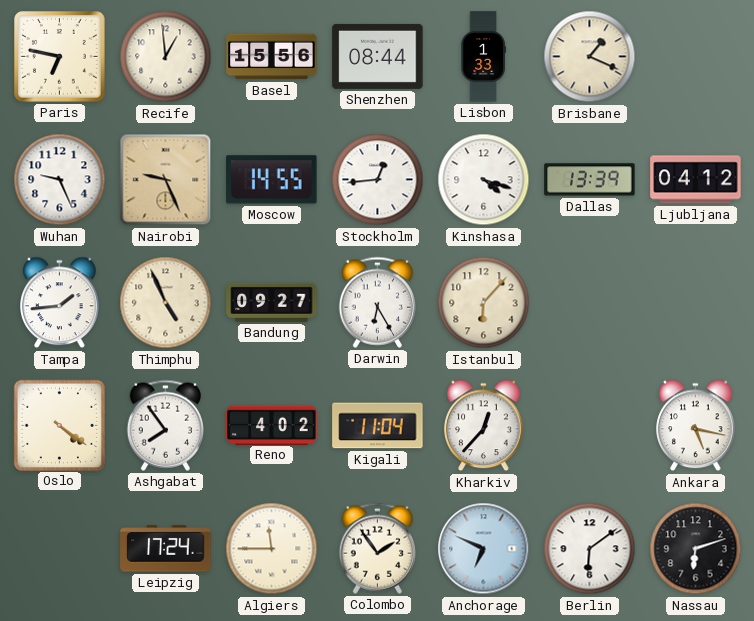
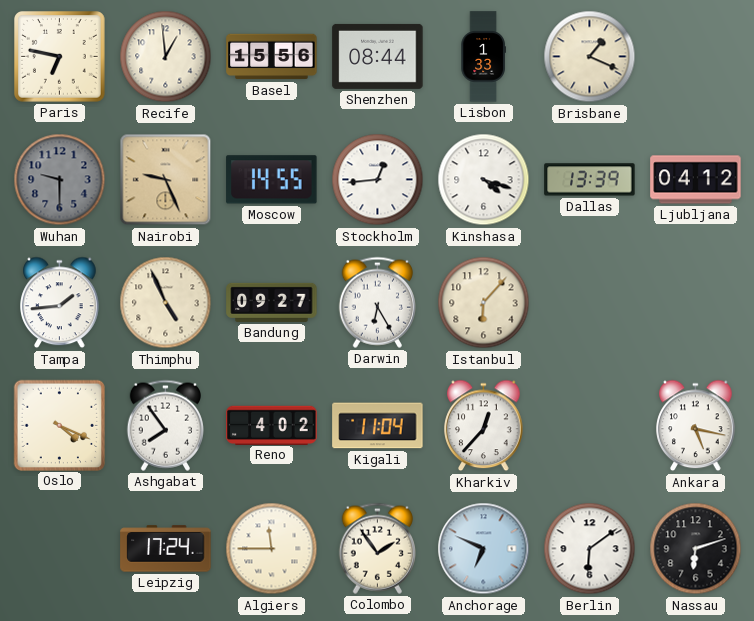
Wuhan: 9:26 -> 9:30
Wuhan dial: white -> grey
Oslo: 4:21 -> 4:19
